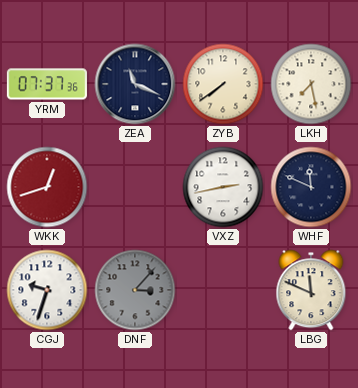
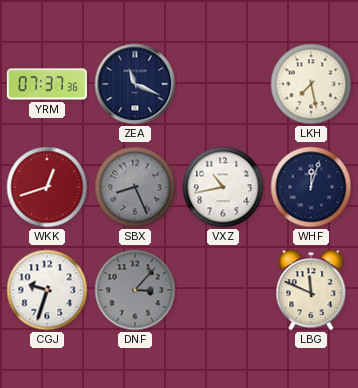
ZYB: 7:39 -> none
SBX: none -> 8:26
VXZ: 2:43 -> 10:43
WHF: 11:49 -> 12:03
